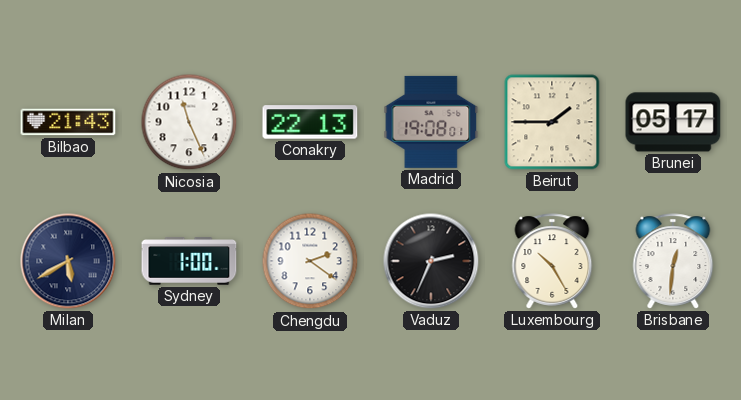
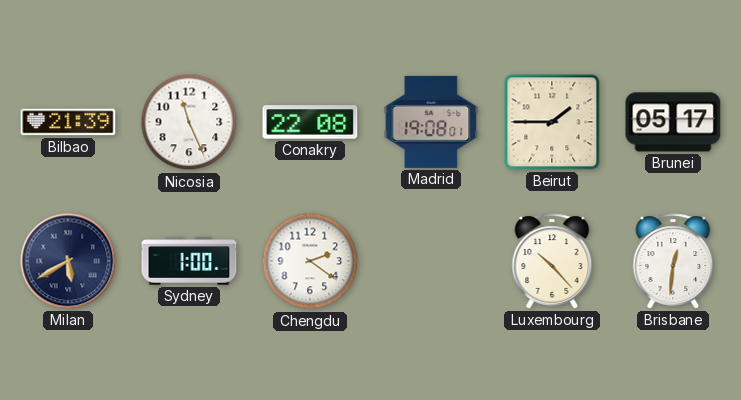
Bilbao: 21:43 -> 21:39
Conakry: 22:13 -> 22:08
Vaduz: 2:34 -> none
Luxembourg: 10:25 -> 10:23
